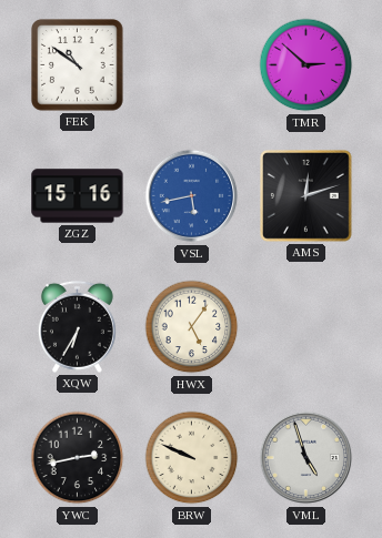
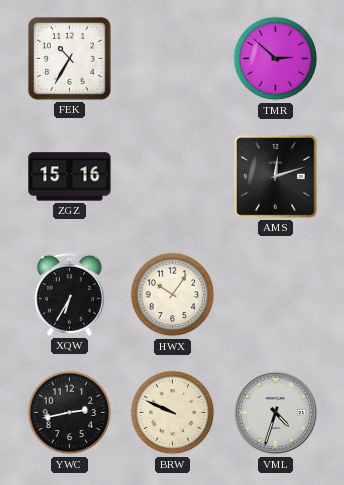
FEK: 10:51 -> 10:35
VSL: 5:43 -> none
HWX: 5:06 -> 10:06
VML: 4:57 -> 4:33
